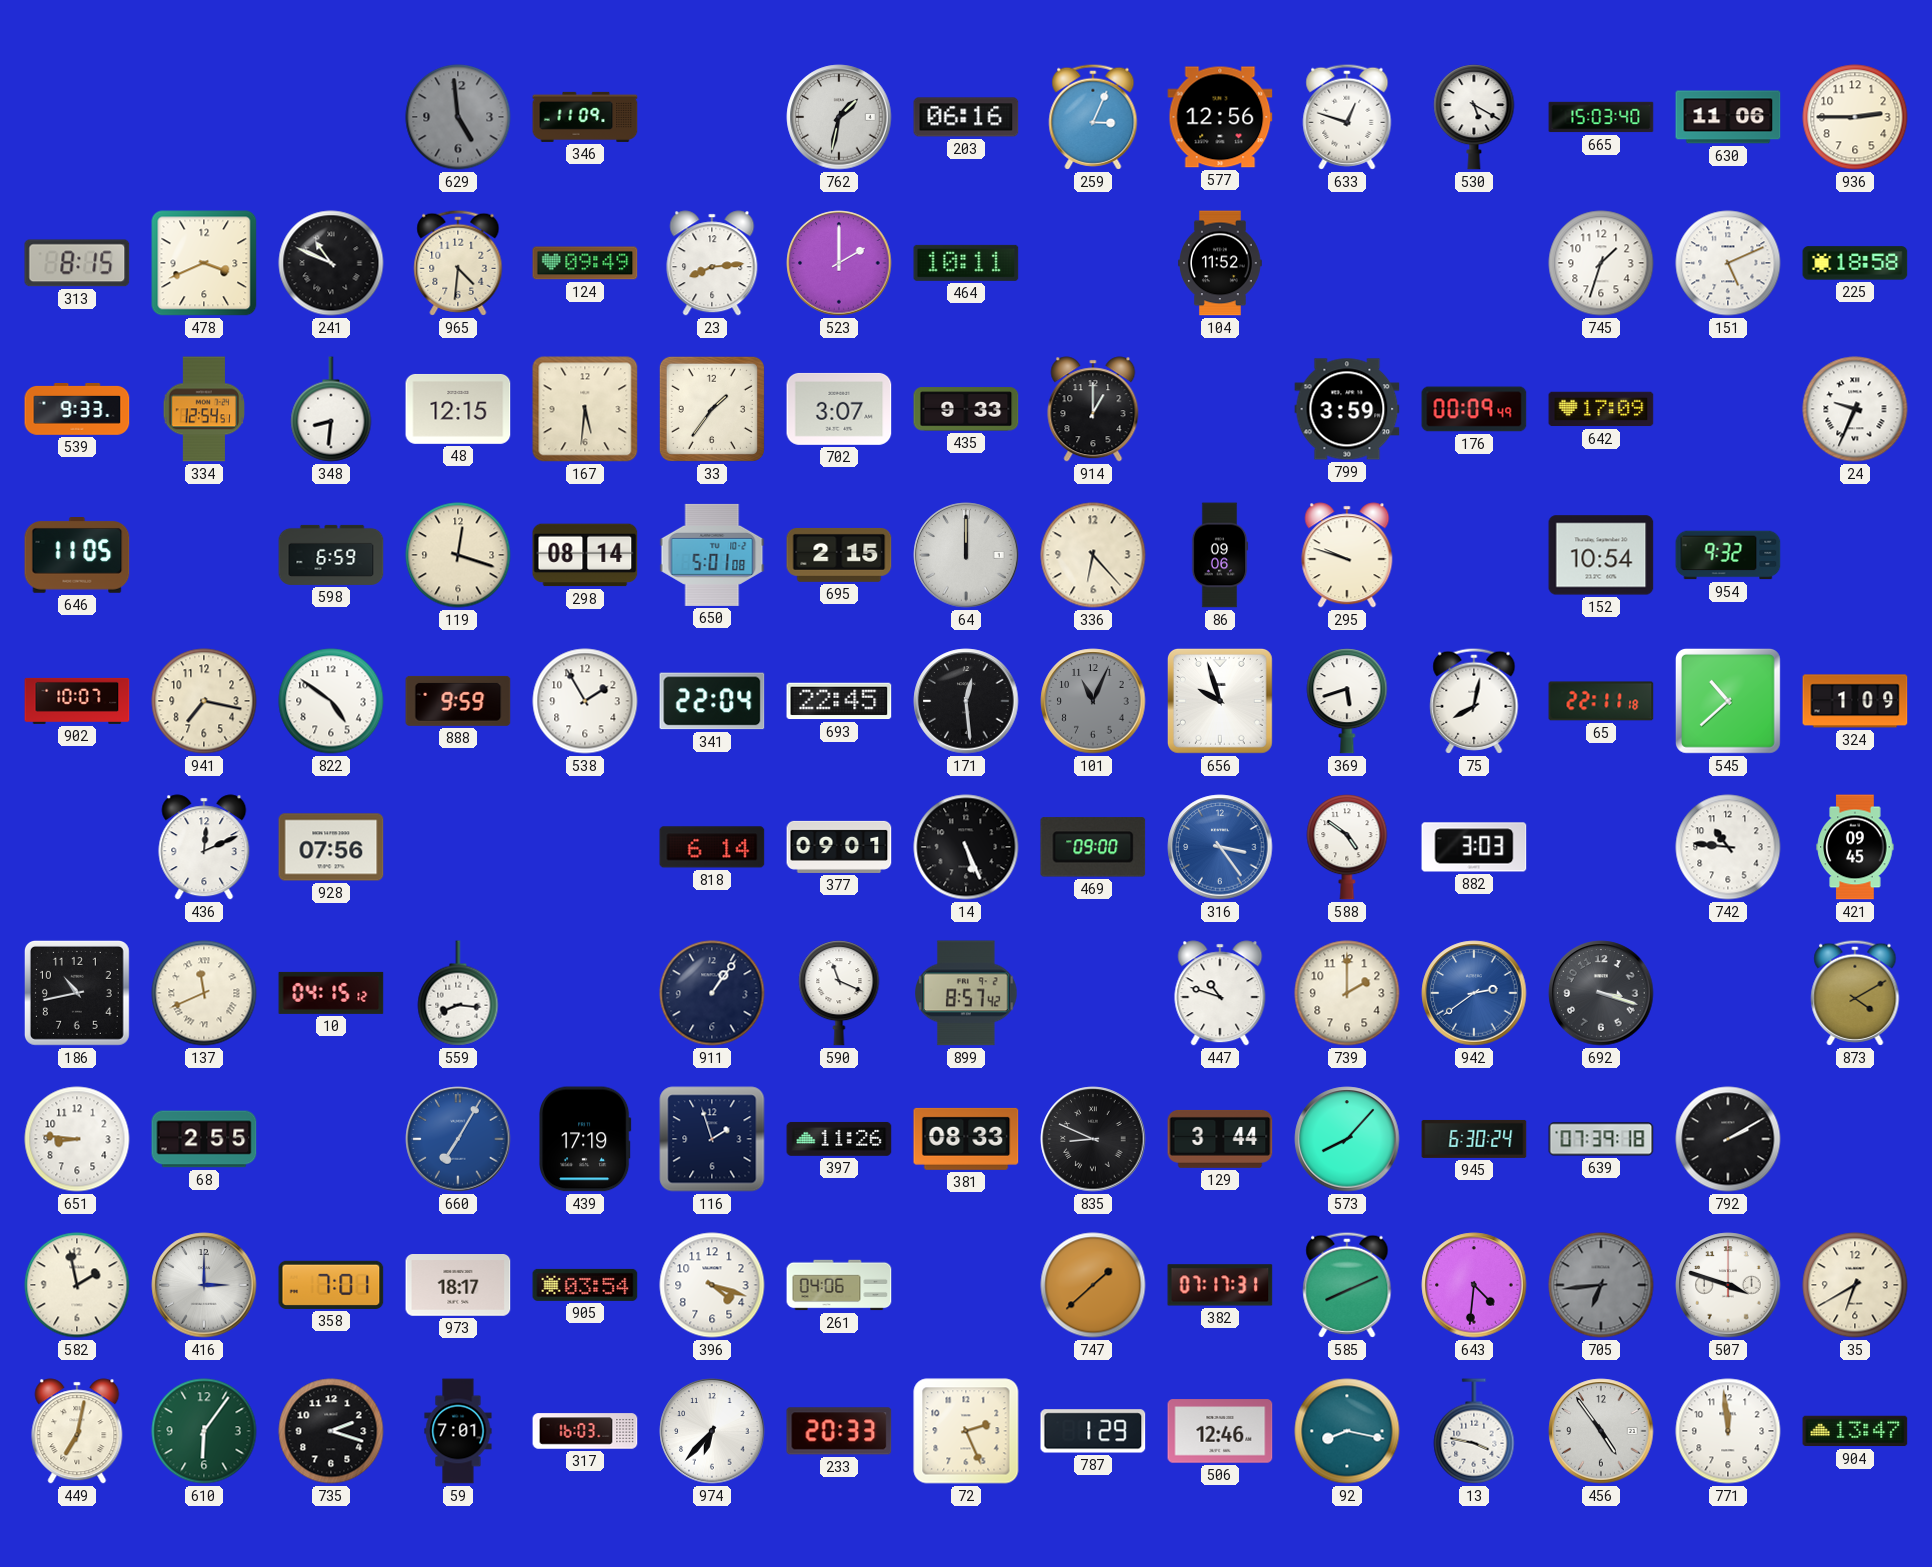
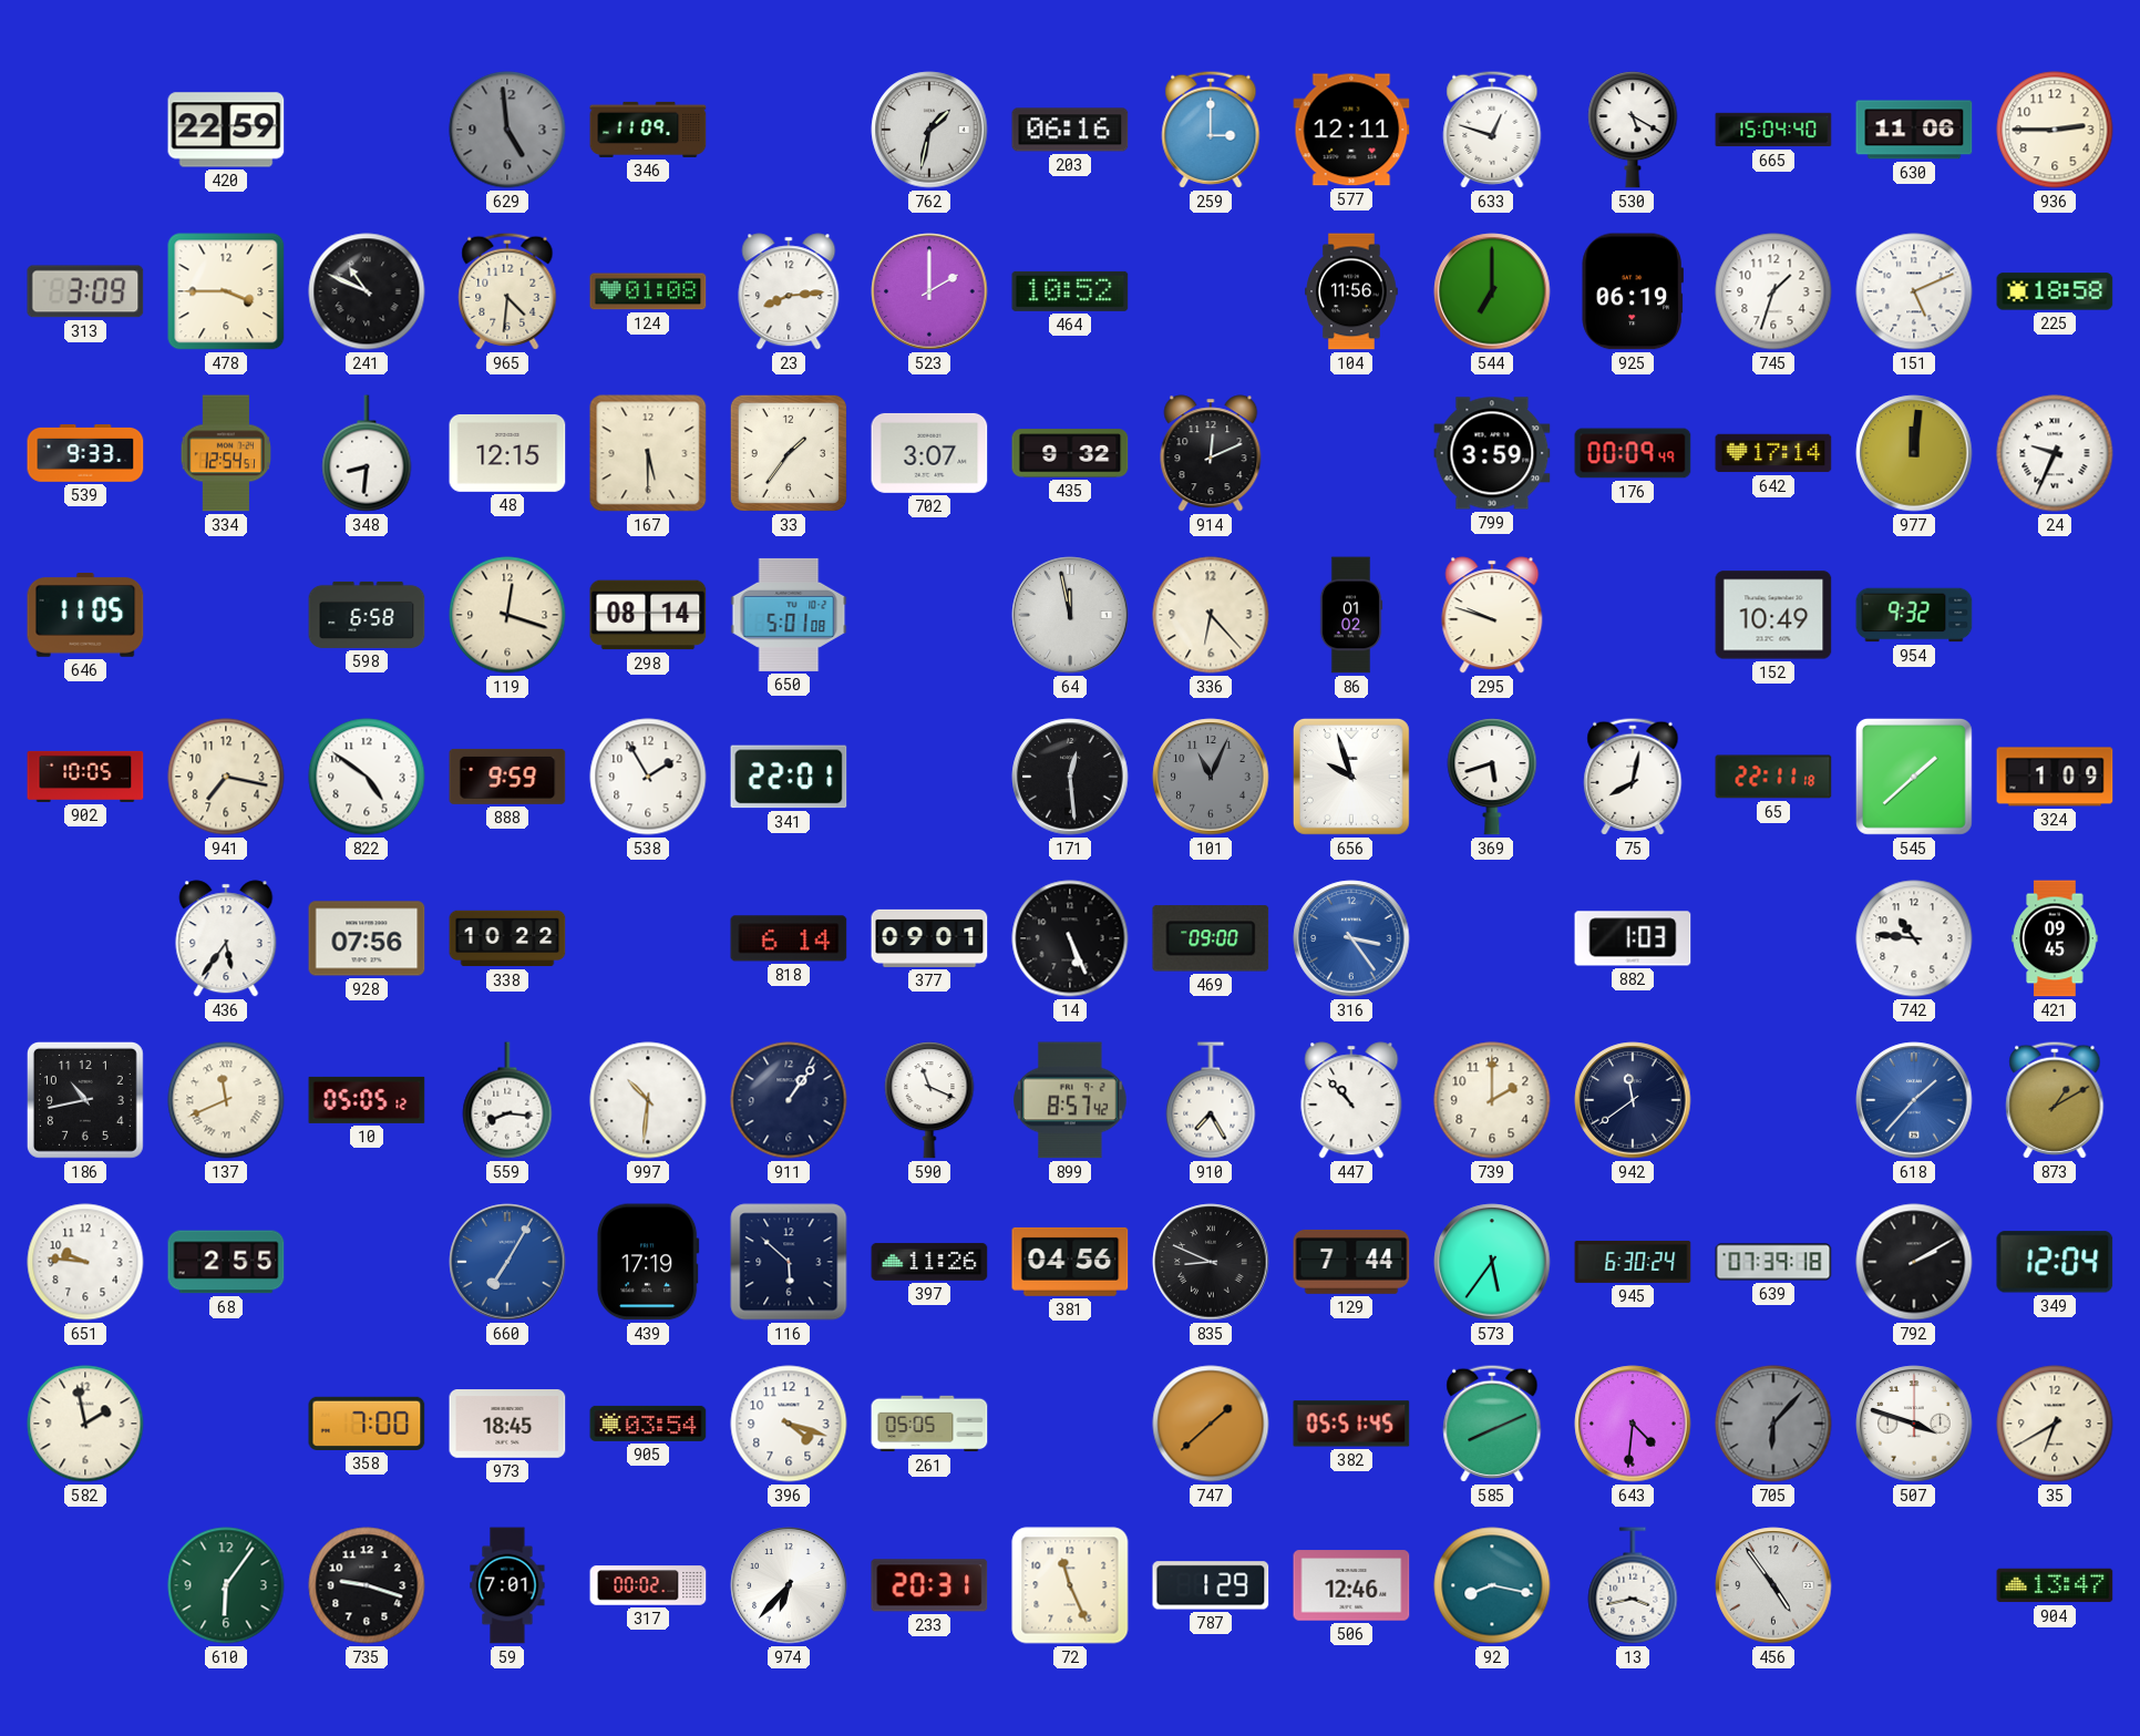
420: none -> 22:59
259: 3:04 -> 3:00
577: 12:56 -> 12:11
665: 15:03 -> 15:04
313: 8:15 -> 3:09
478: 3:41 -> 3:45
124: 09:49 -> 01:08
464: 10:11 -> 10:52
104: 11:52 -> 11:56
544: none -> 7:00
925: none -> 06:19
167: 5:31 -> 5:30
435: 9:33 -> 9:32
914: 1:00 -> 12:11
642: 17:09 -> 17:14
977: none -> 12:01
598: 6:59 -> 6:58
695: 2:15 -> none
64: 12:00 -> 11:58
86: 09:06 -> 01:02
152: 10:54 -> 10:49
902: 10:07 -> 10:05
341: 22:04 -> 22:01
693: 22:45 -> none
545: 10:38 -> 1:38
436: 12:11 -> 5:36
338: none -> 10:22
588: 4:51 -> none
882: 3:03 -> 1:03
10: 04:15 -> 05:05
997: none -> 10:31
910: none -> 7:25
447: 10:48 -> 10:53
942: 2:39 -> 11:39
942 dial: blue -> navy
692: 3:18 -> none
618: none -> 1:37
873: 4:10 -> 1:10
651: 8:46 -> 9:46
116: 1:57 -> 5:52
381: 08:33 -> 04:56
129: 3:44 -> 7:44
573: 8:07 -> 5:36
349: none -> 12:04
416: 3:00 -> none
358: 7:01 -> 7:00
973: 18:17 -> 18:45
261: 04:06 -> 05:05
382: 07:17 -> 05:51
705: 6:44 -> 6:07
449: 7:02 -> none
735: 2:18 -> 9:18
317: 16:03 -> 00:02
233: 20:33 -> 20:31
72: 2:26 -> 11:26
13: 3:47 -> 3:43
771: 11:59 -> none
